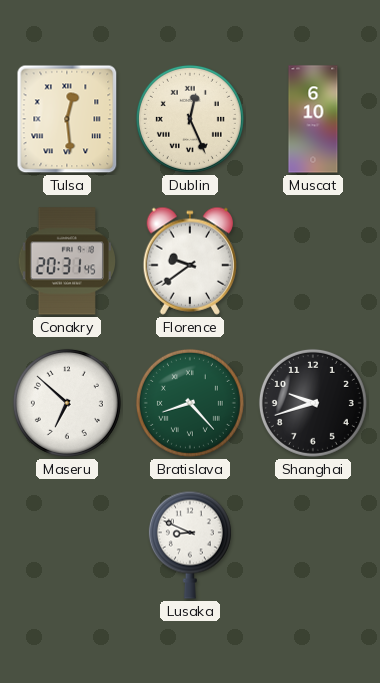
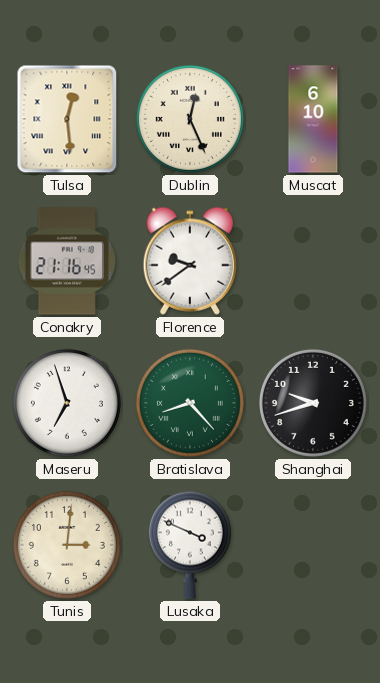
Conakry: 20:31 -> 21:16
Maseru: 6:52 -> 6:57
Tunis: none -> 3:01
Lusaka: 8:49 -> 3:49
